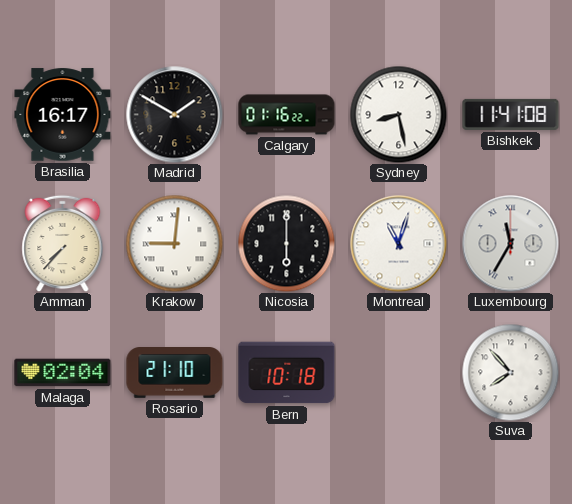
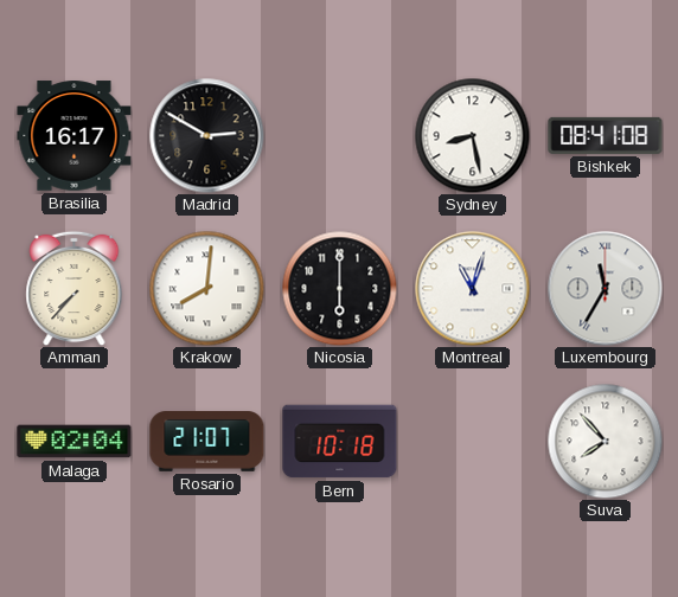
Madrid: 1:50 -> 2:50
Calgary: 01:16 -> none
Bishkek: 11:41 -> 08:41
Krakow: 9:01 -> 8:01
Rosario: 21:10 -> 21:07
